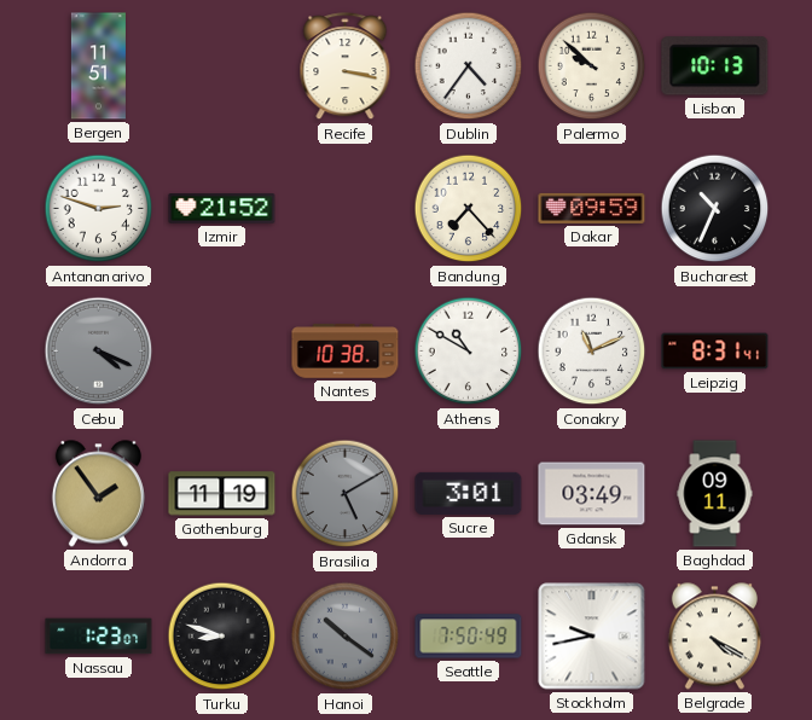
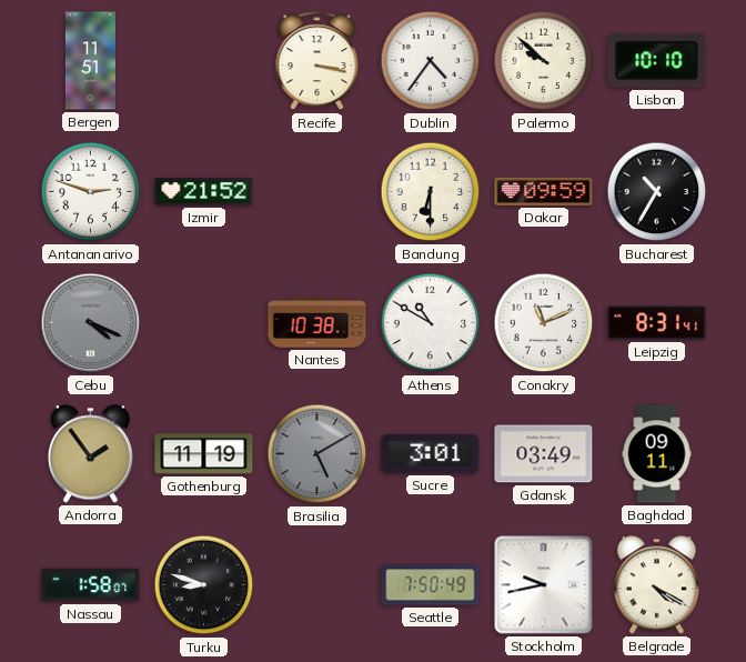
Lisbon: 10:13 -> 10:10
Bandung: 7:23 -> 6:30
Bucharest: 10:34 -> 10:35
Nassau: 1:23 -> 1:58
Hanoi: 10:21 -> none
